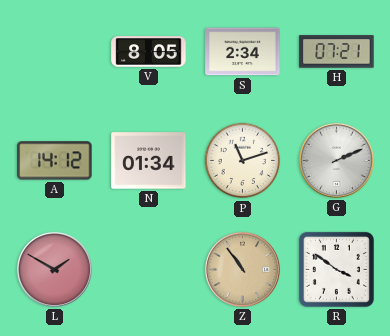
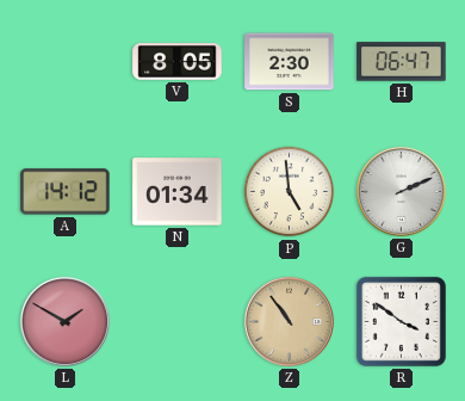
S: 2:34 -> 2:30
H: 07:21 -> 06:47
P: 11:12 -> 4:59
